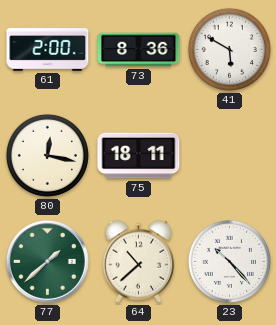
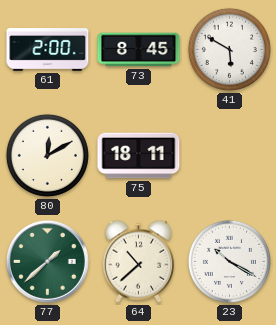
73: 8:36 -> 8:45
80: 12:17 -> 12:10
23: 10:23 -> 10:20
